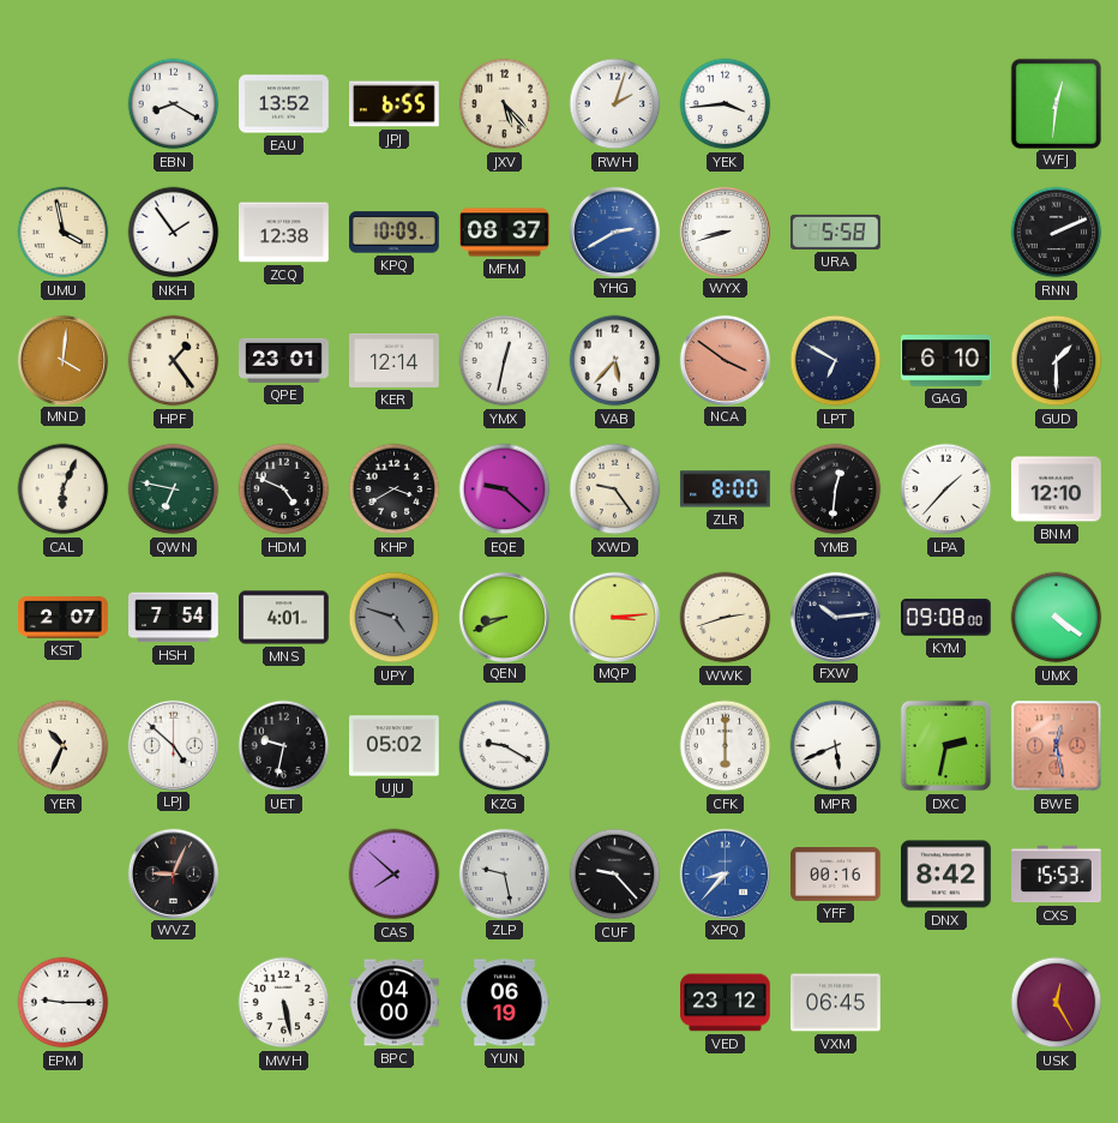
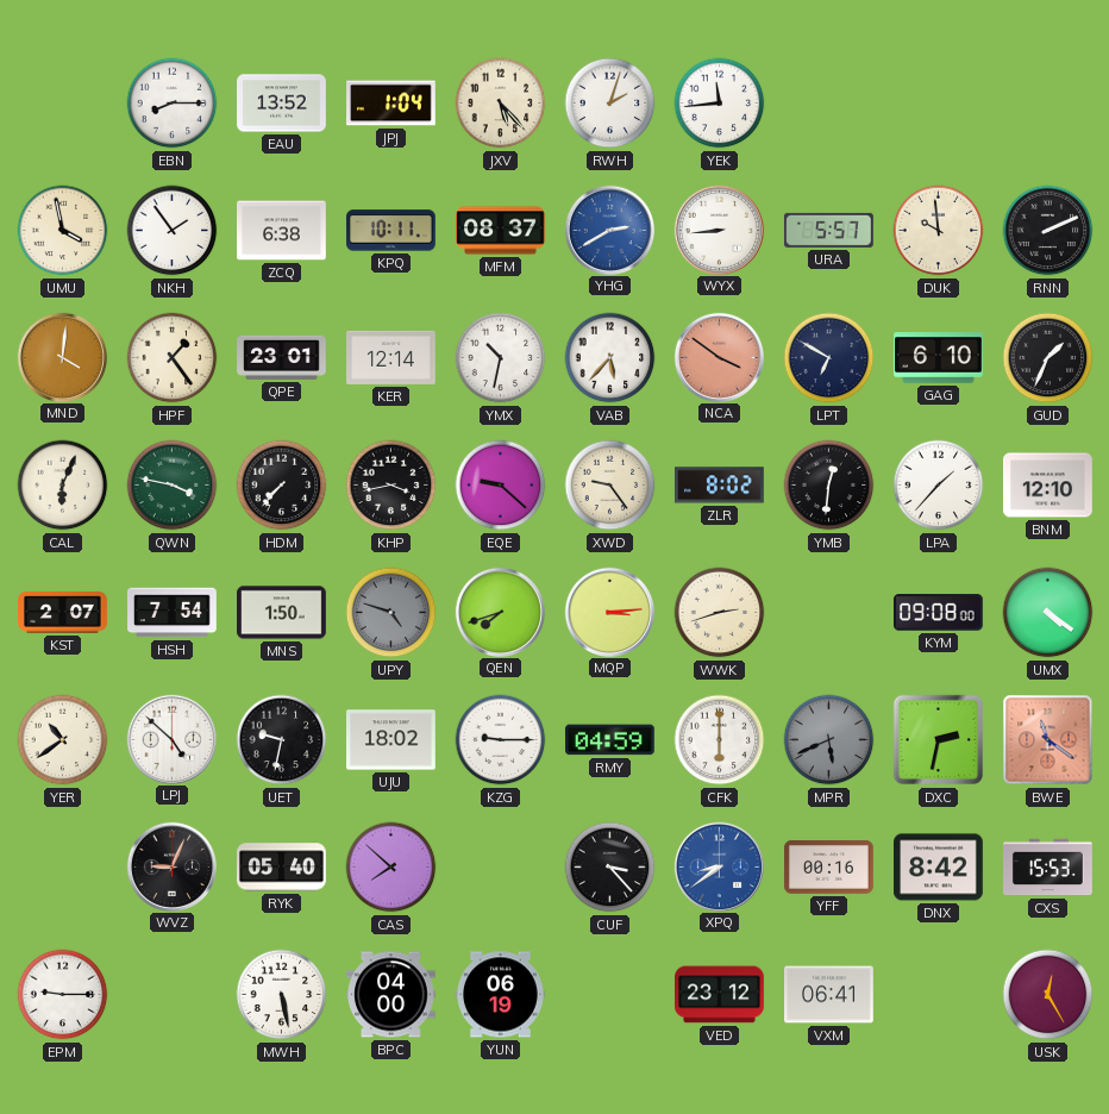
EBN: 8:20 -> 8:15
JPJ: 6:55 -> 1:04
YEK: 3:44 -> 11:44
WFJ: 12:31 -> none
ZCQ: 12:38 -> 6:38
KPQ: 10:09 -> 10:11
WYX: 8:42 -> 8:44
URA: 5:58 -> 5:57
DUK: none -> 9:59
YMX: 12:32 -> 10:32
GUD: 1:30 -> 1:34
QWN: 6:47 -> 3:47
HDM: 4:49 -> 7:37
KHP: 3:40 -> 3:43
ZLR: 8:00 -> 8:02
MNS: 4:01 -> 1:50
QEN: 8:41 -> 7:42
FXW: 10:14 -> none
YER: 10:34 -> 10:39
UJU: 05:02 -> 18:02
KZG: 9:20 -> 9:15
RMY: none -> 04:59
MPR dial: white -> grey
BWE: 12:28 -> 11:21
RYK: none -> 05:40
ZLP: 9:28 -> none
CUF: 9:23 -> 3:23
XPQ: 8:37 -> 8:39
VXM: 06:45 -> 06:41
